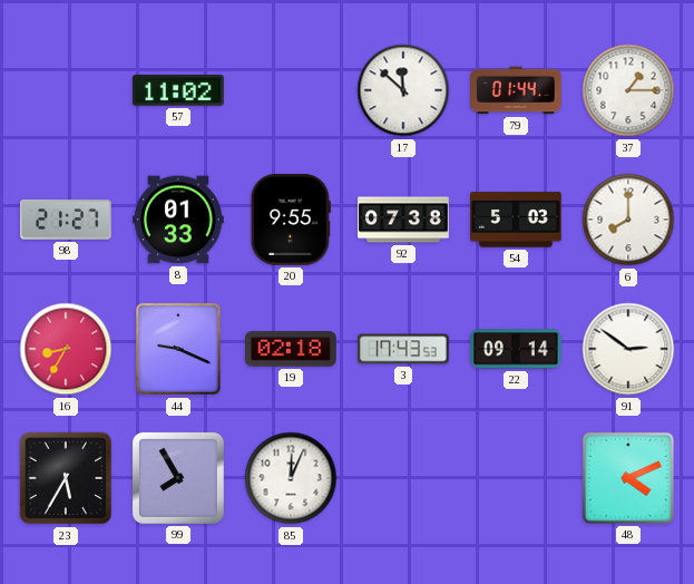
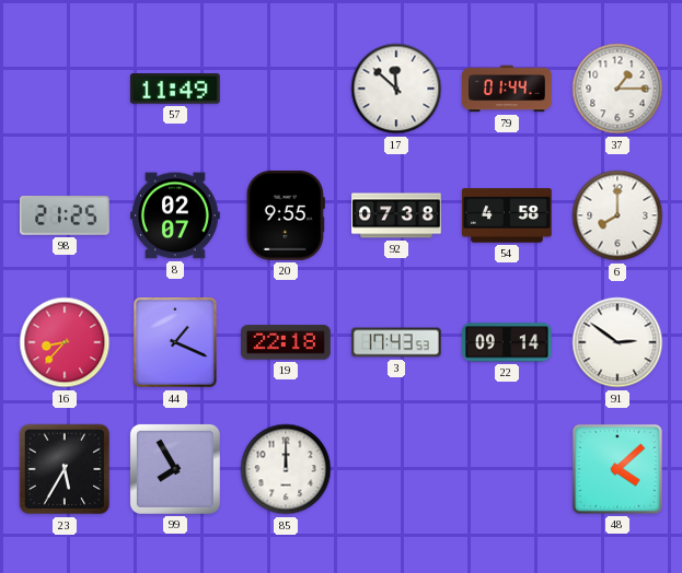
57: 11:02 -> 11:49
98: 21:27 -> 21:25
8: 01:33 -> 02:07
54: 5:03 -> 4:58
16: 8:35 -> 8:37
44: 9:19 -> 1:19
19: 02:18 -> 22:18
85: 12:04 -> 12:00
48: 4:11 -> 4:08
